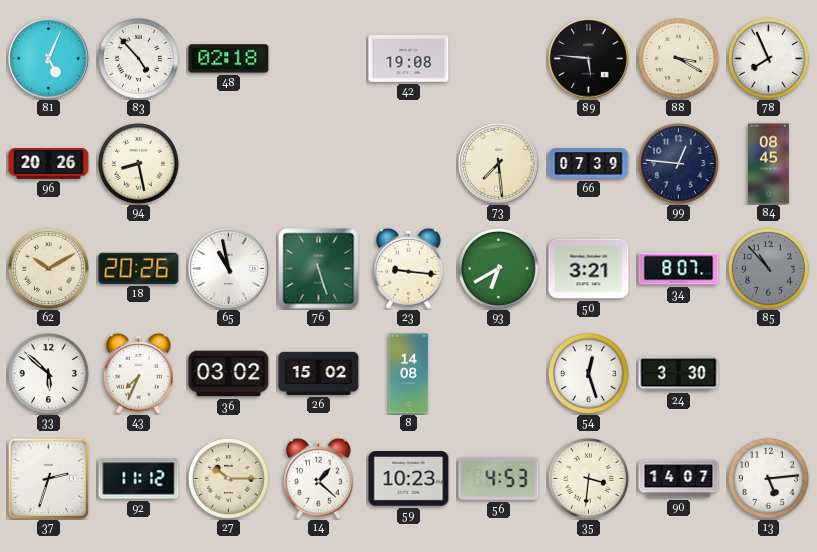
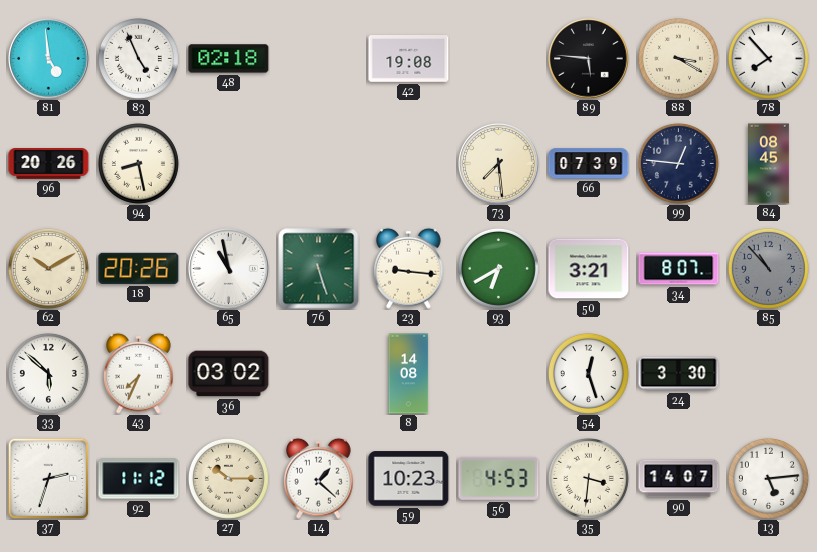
81: 5:04 -> 4:59
83: 4:53 -> 4:56
78: 7:56 -> 7:53
26: 15:02 -> none
